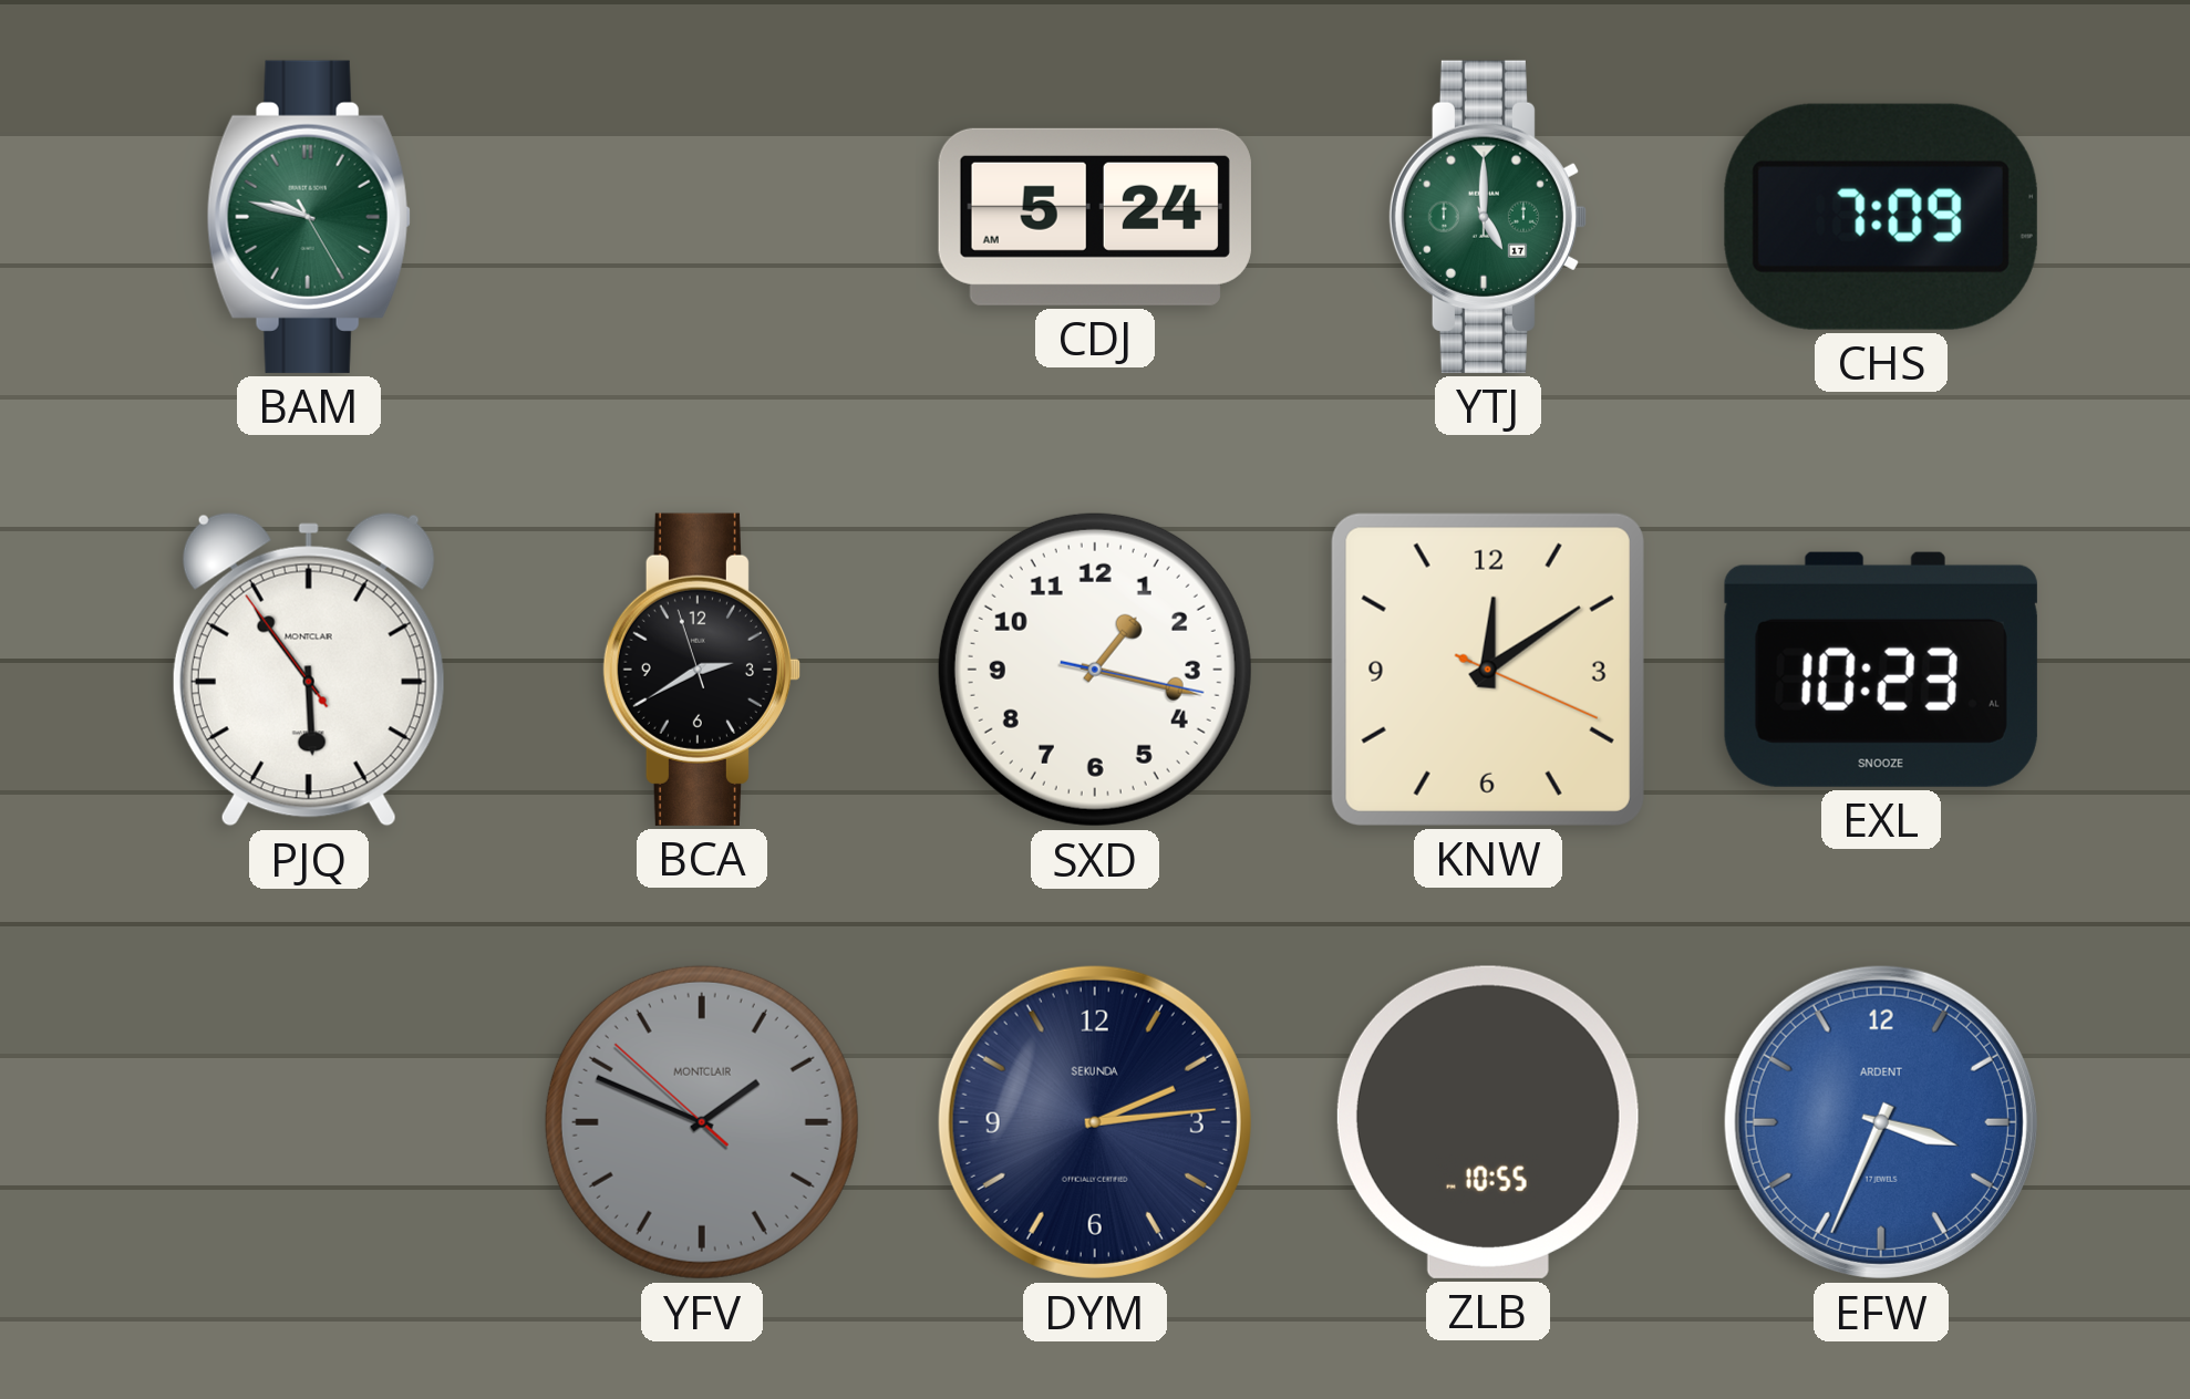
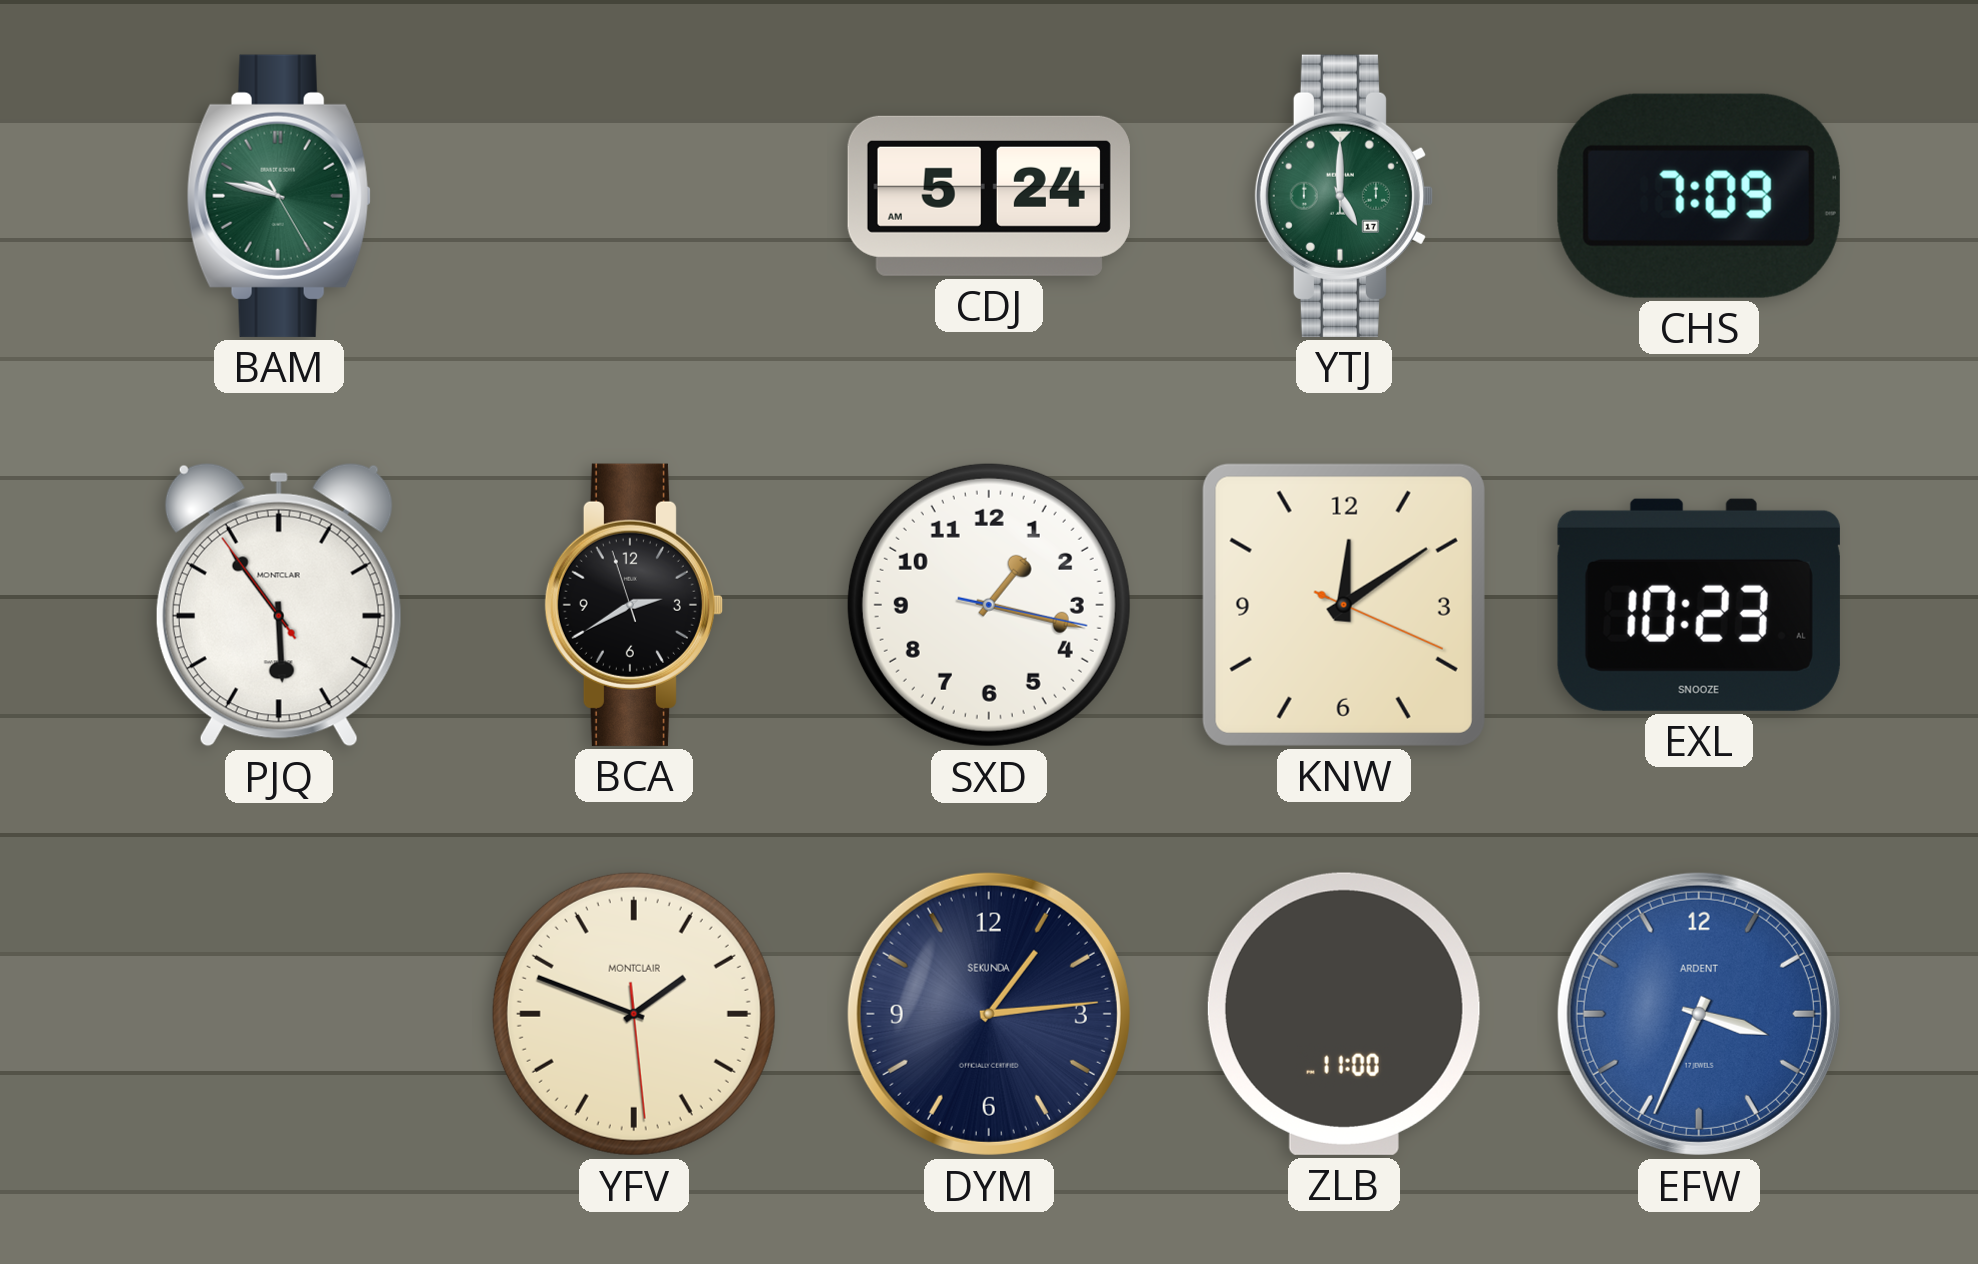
YFV: 1:48:52 -> 1:48:29
YFV dial: grey -> cream
DYM: 2:14 -> 1:14
ZLB: 10:55 -> 11:00
